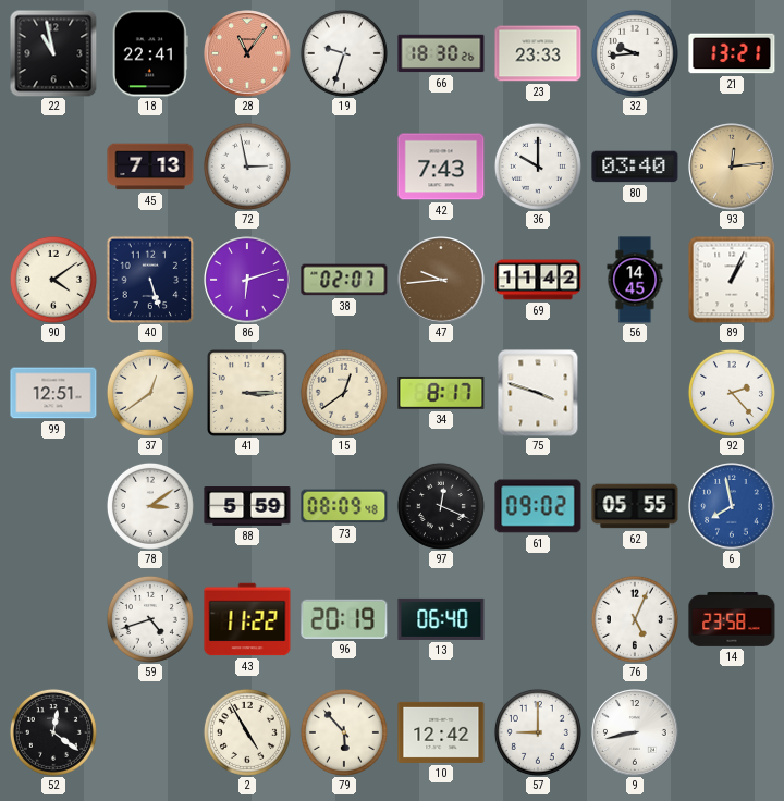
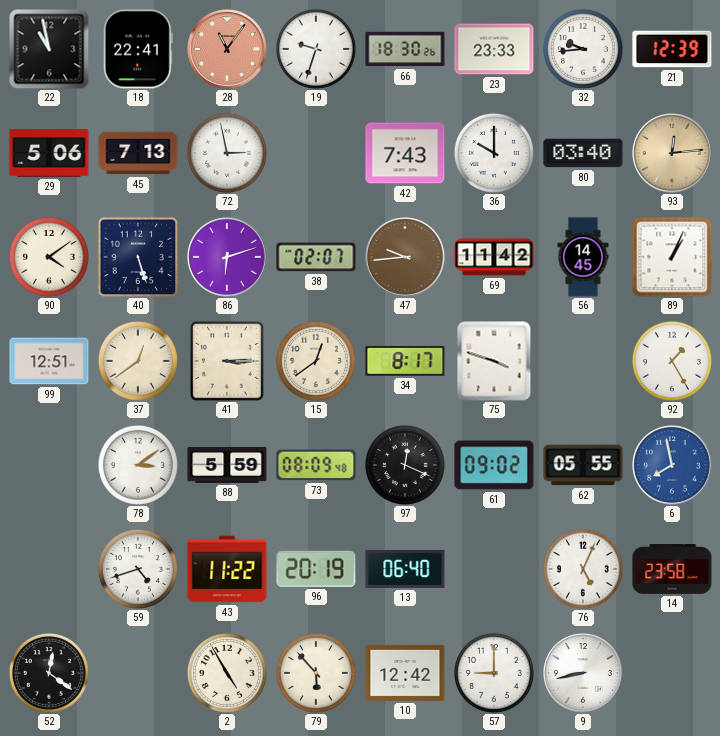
21: 13:21 -> 12:39
29: none -> 5:06
92: 2:23 -> 1:25
